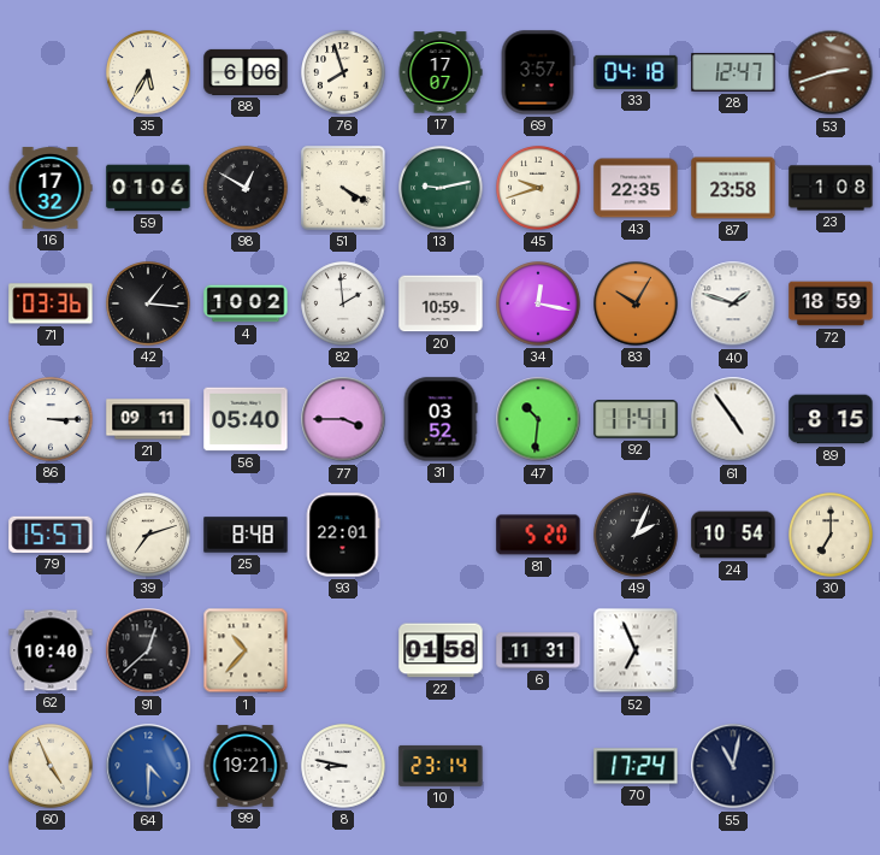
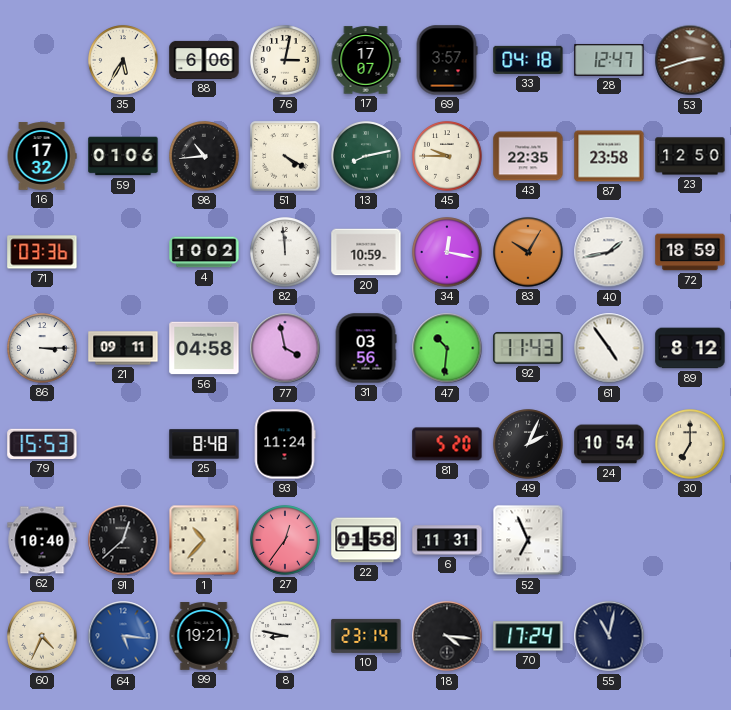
76: 7:57 -> 3:02
98: 12:50 -> 10:44
13: 9:13 -> 8:13
45: 9:42 -> 9:45
23: 1:08 -> 12:50
42: 1:16 -> none
82: 1:59 -> 11:59
40: 1:48 -> 1:43
56: 05:40 -> 04:58
77: 3:45 -> 3:58
31: 03:52 -> 03:56
92: 11:41 -> 11:43
89: 8:15 -> 8:12
79: 15:57 -> 15:53
39: 7:12 -> none
93: 22:01 -> 11:24
27: none -> 12:36
60: 4:56 -> 4:34
64: 4:30 -> 5:16
18: none -> 4:16
